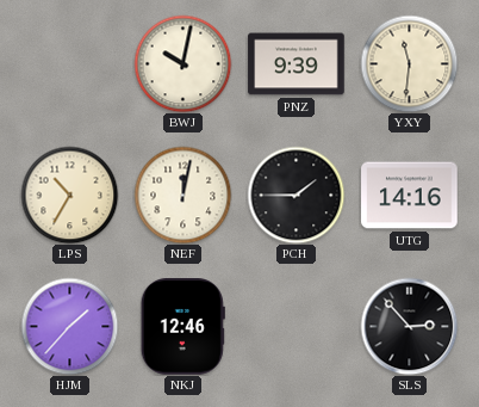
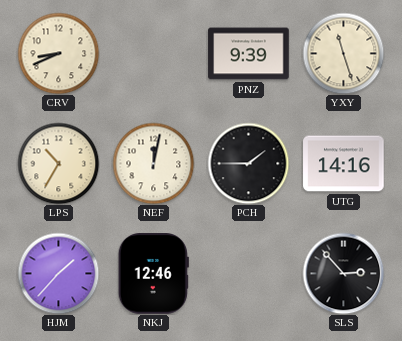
CRV: none -> 8:41
BWJ: 10:02 -> none
YXY: 11:31 -> 11:27
